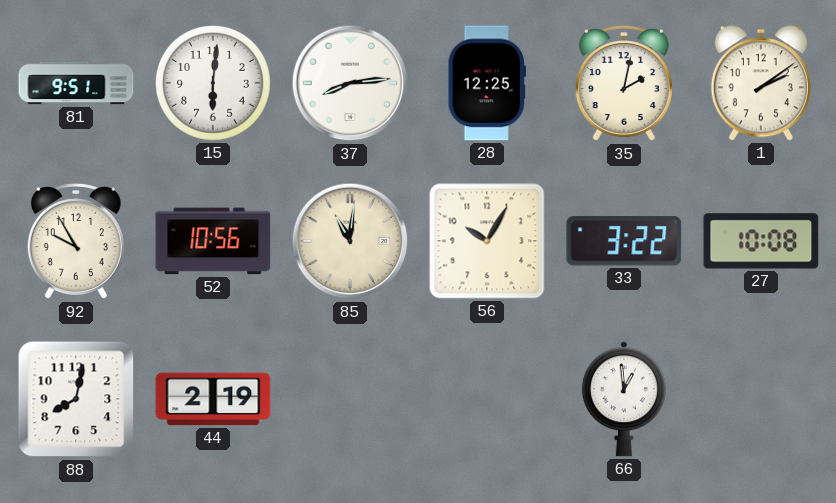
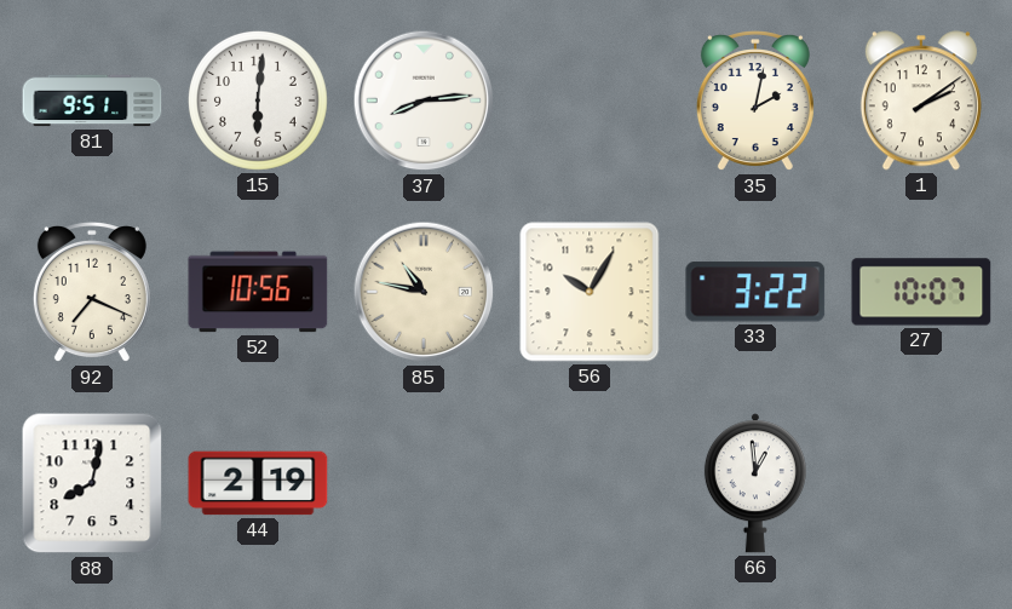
28: 12:25 -> none
92: 9:55 -> 7:19
85: 11:01 -> 10:47
27: 10:08 -> 10:07
